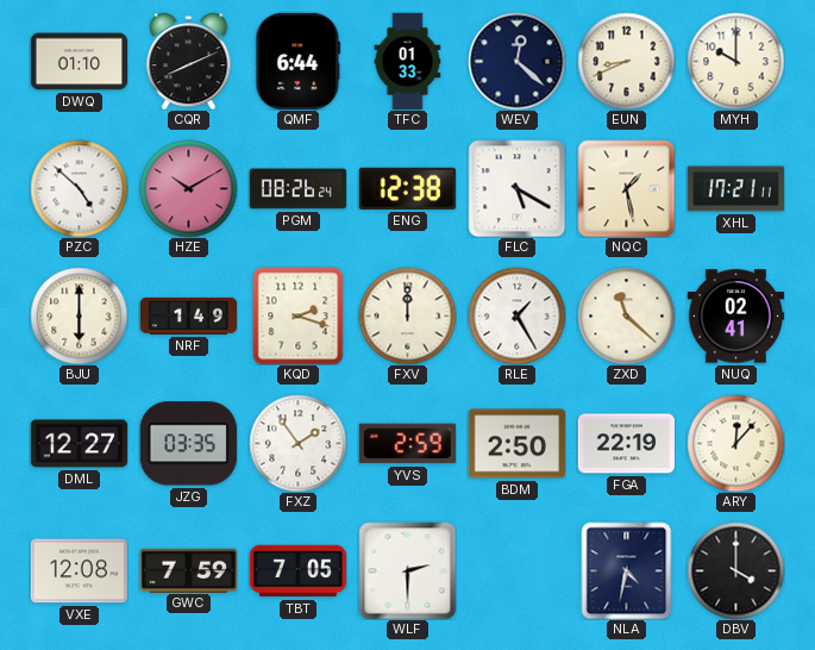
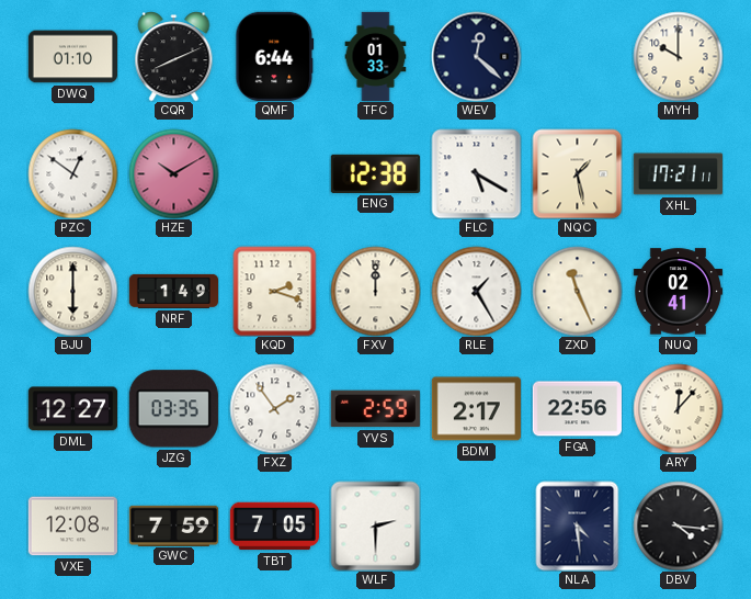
EUN: 8:41 -> none
PZC: 4:52 -> 12:51
PGM: 08:26 -> none
ZXD: 11:22 -> 11:26
BDM: 2:50 -> 2:17
FGA: 22:19 -> 22:56
NLA: 4:32 -> 4:29
DBV: 4:00 -> 4:16
